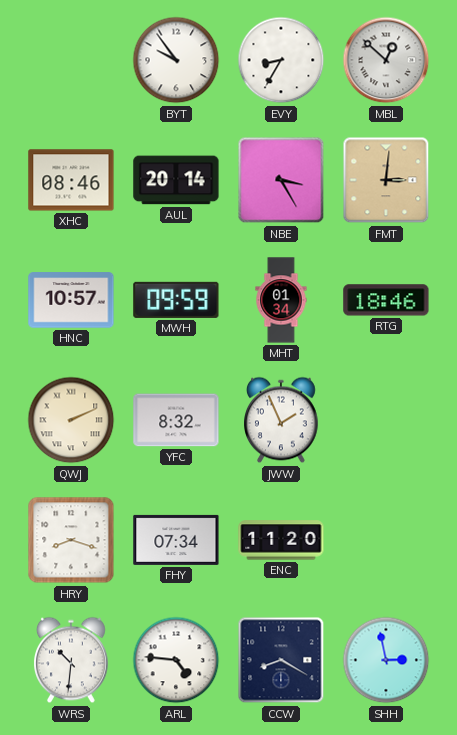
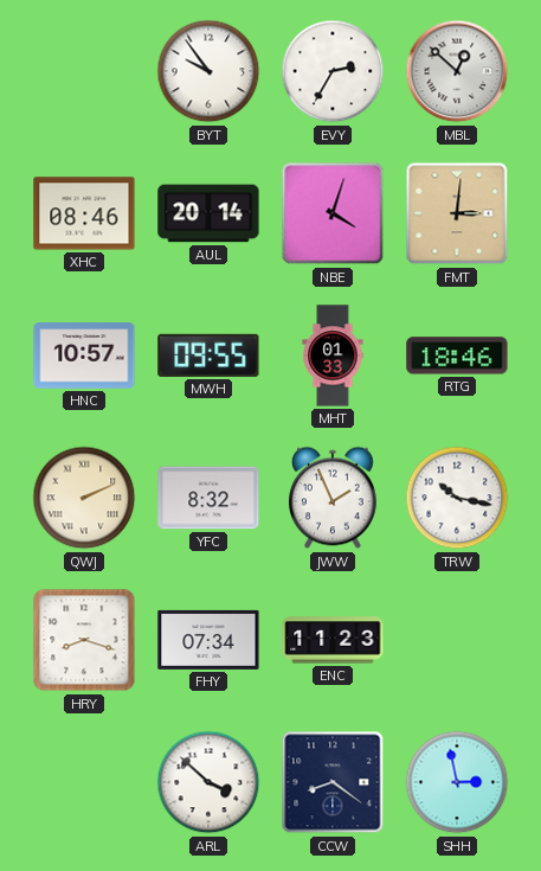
EVY: 8:35 -> 2:35
NBE: 3:25 -> 4:03
MWH: 09:59 -> 09:55
MHT: 01:34 -> 01:33
TRW: none -> 10:17
ENC: 11:20 -> 11:23
WRS: 10:31 -> none
ARL: 4:46 -> 3:52
CCW: 8:20 -> 8:21
